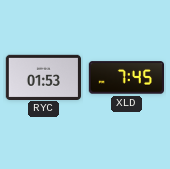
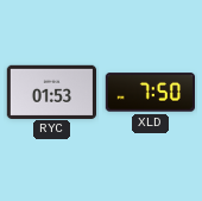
XLD: 7:45 -> 7:50
